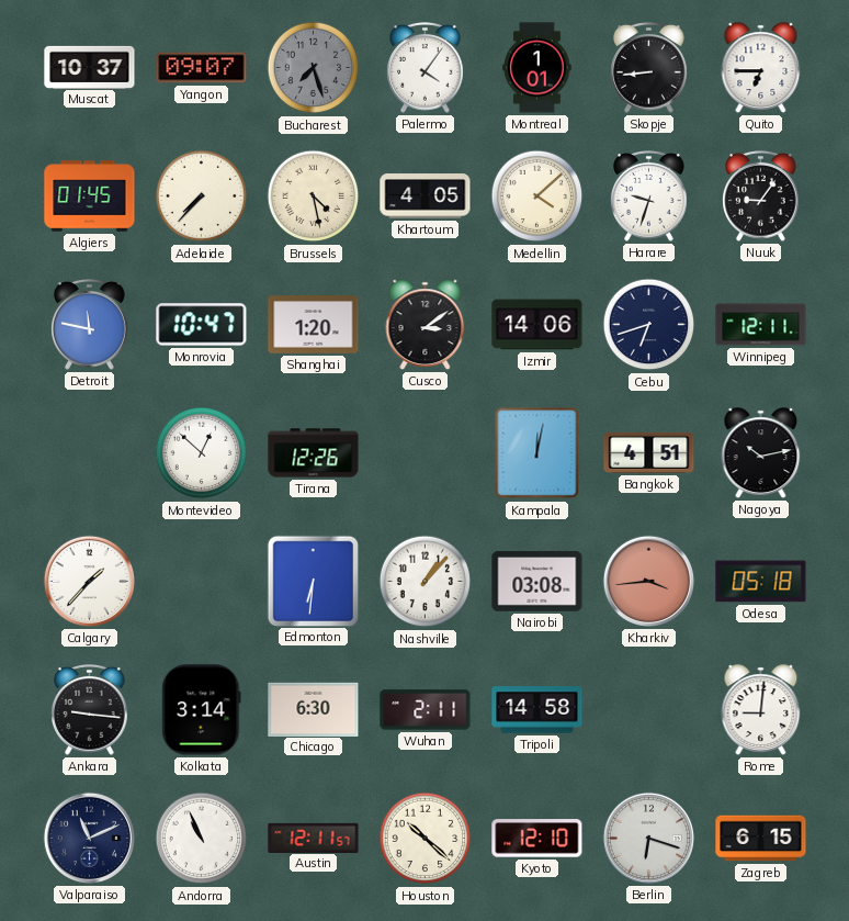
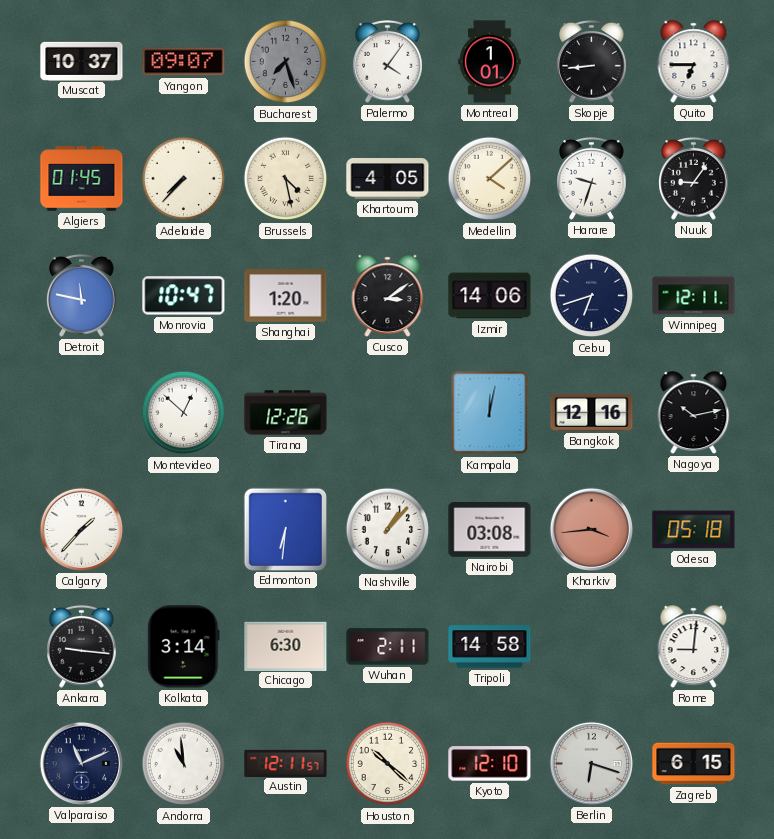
Bangkok: 4:51 -> 12:16
Andorra: 10:56 -> 10:59
